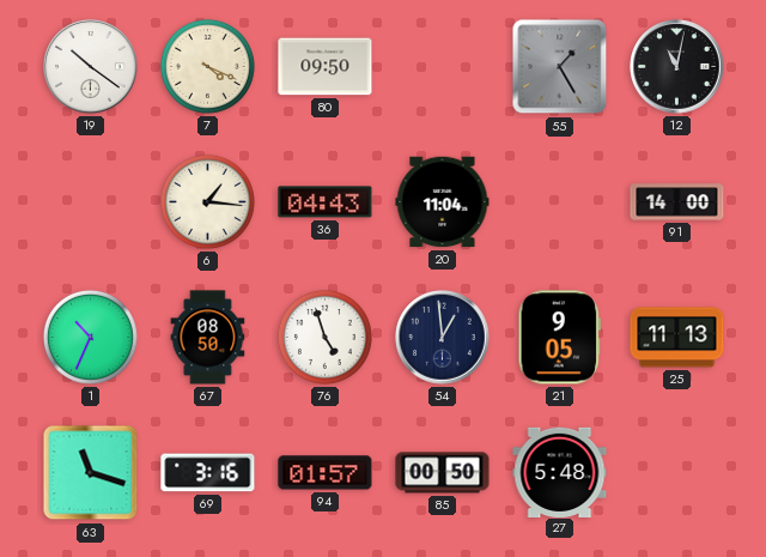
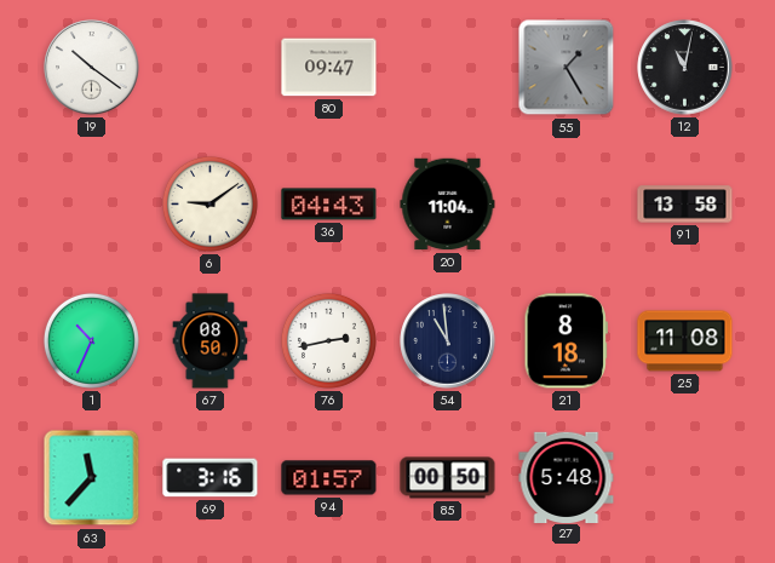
7: 4:19 -> none
80: 09:50 -> 09:47
6: 1:16 -> 9:09
91: 14:00 -> 13:58
76: 4:57 -> 2:43
54: 12:59 -> 10:59
21: 9:05 -> 8:18
25: 11:13 -> 11:08
63: 11:18 -> 11:37
